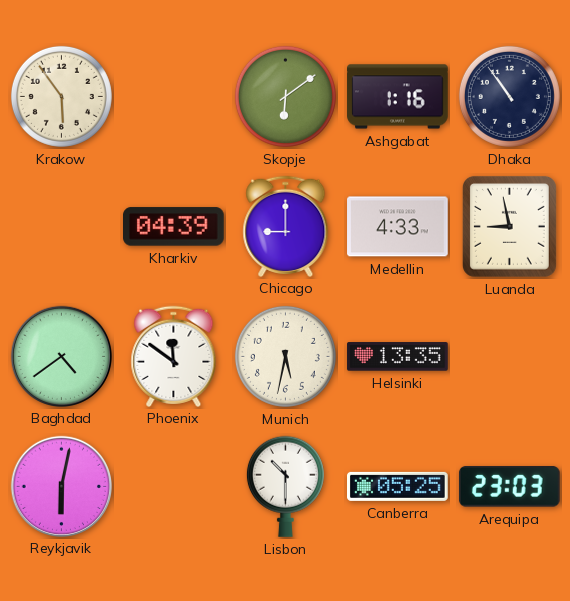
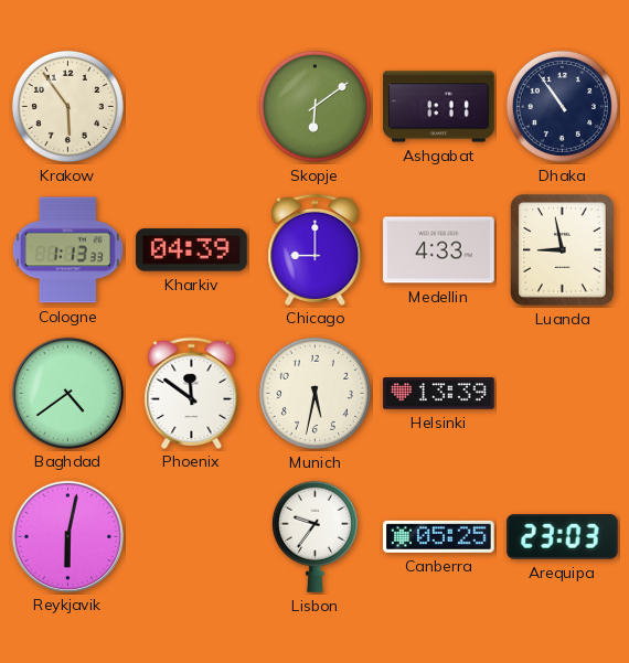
Ashgabat: 1:16 -> 1:11
Cologne: none -> 1:13
Helsinki: 13:35 -> 13:39
Lisbon: 10:30 -> 9:36
